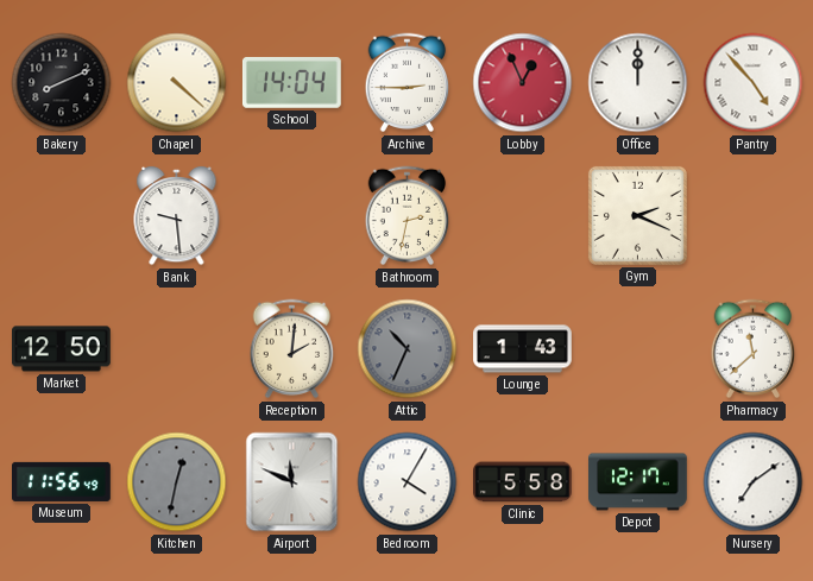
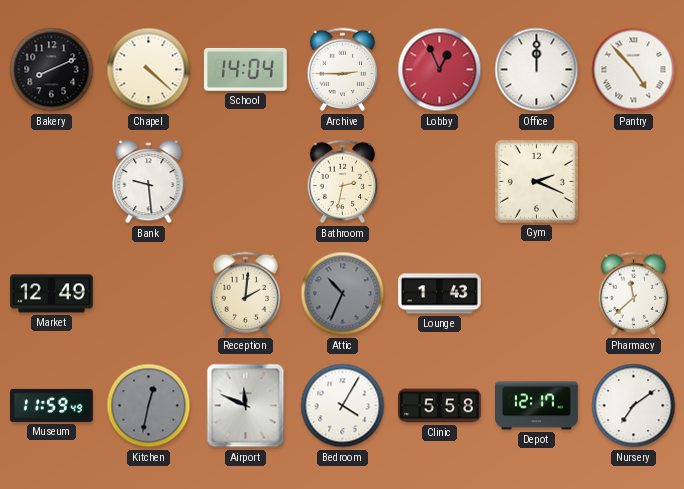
Market: 12:50 -> 12:49
Museum: 11:56 -> 11:59
